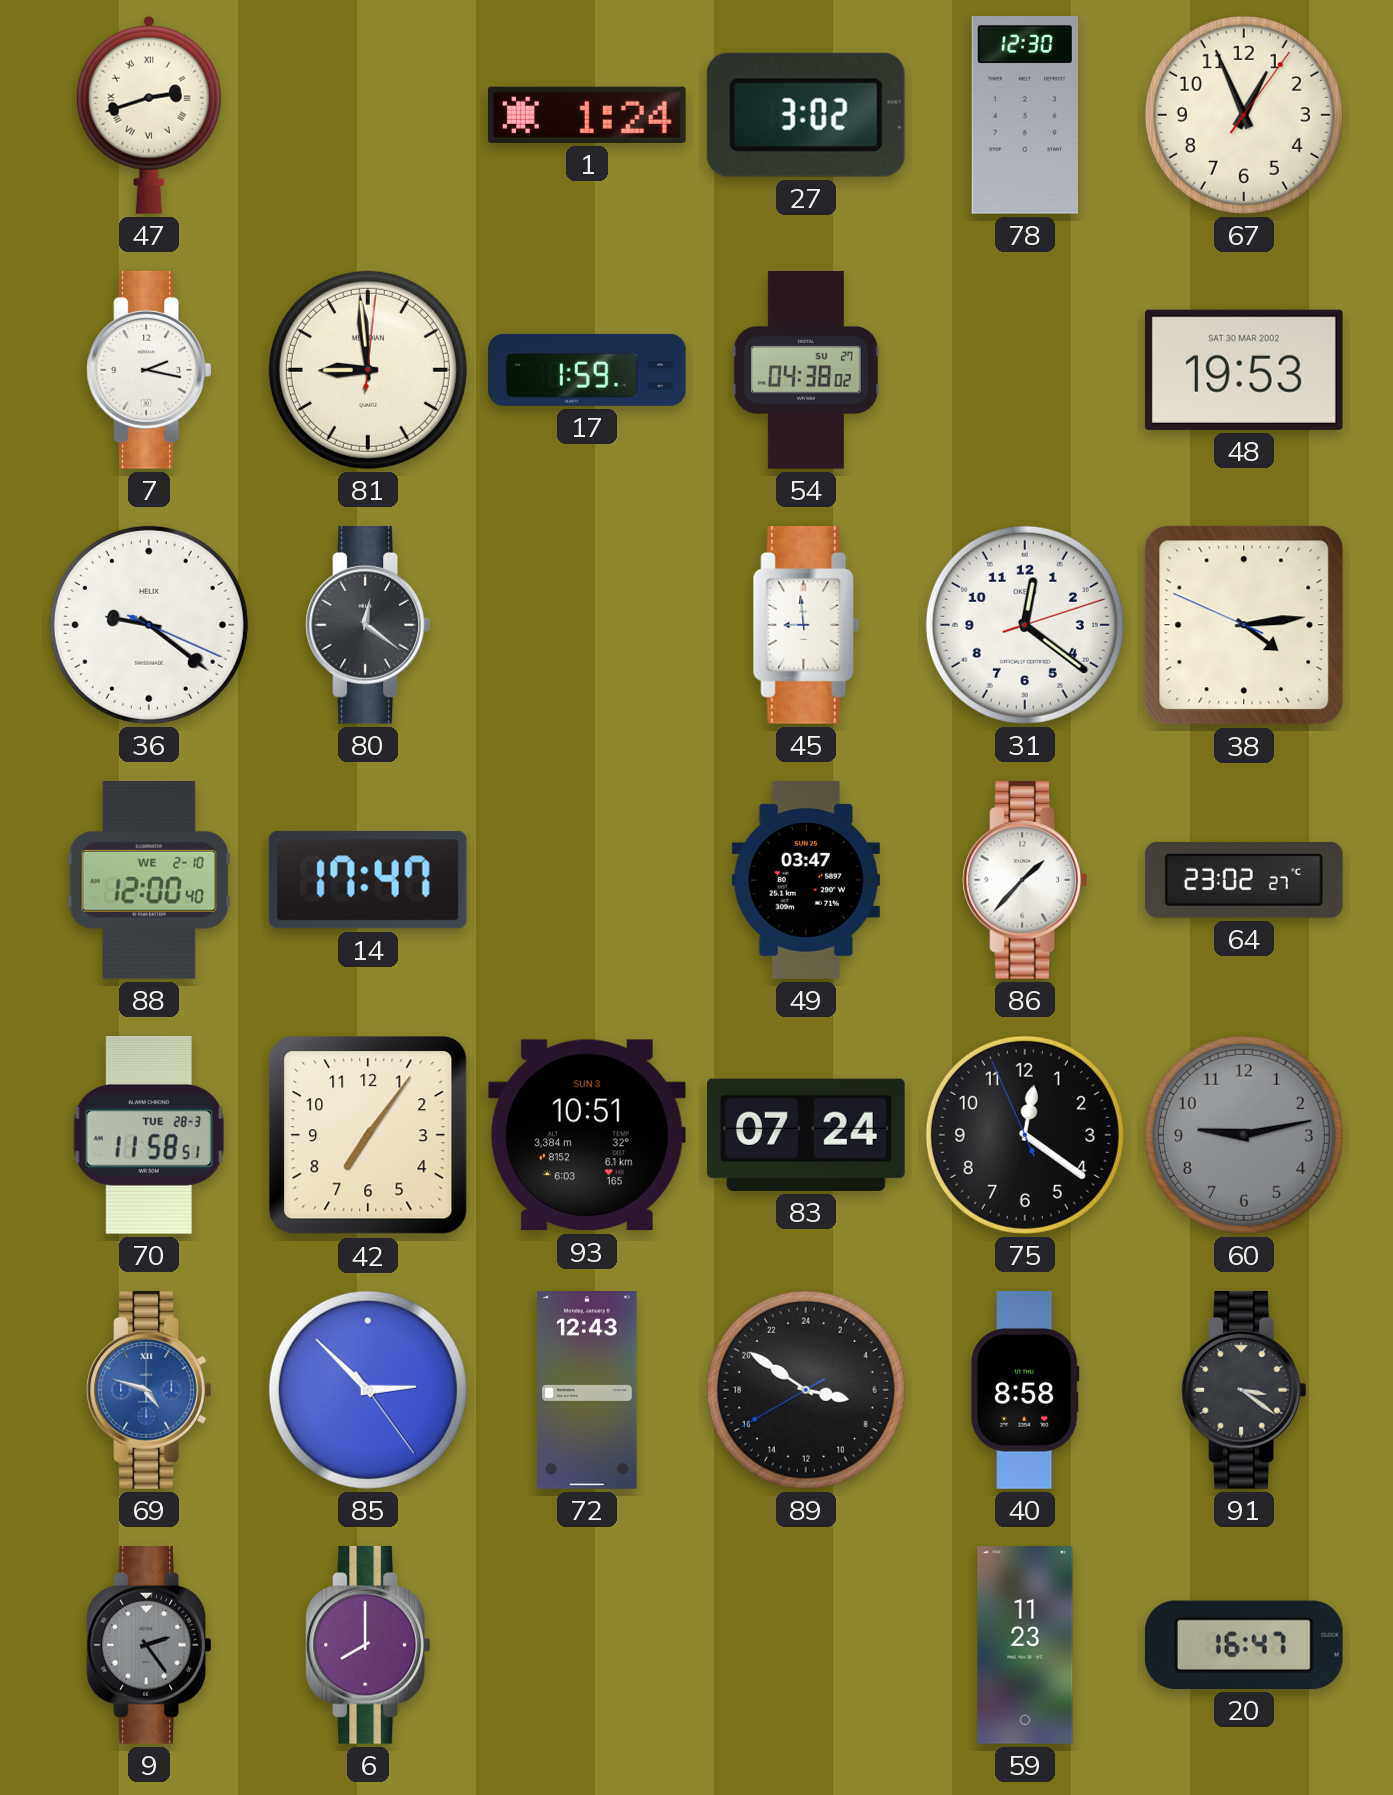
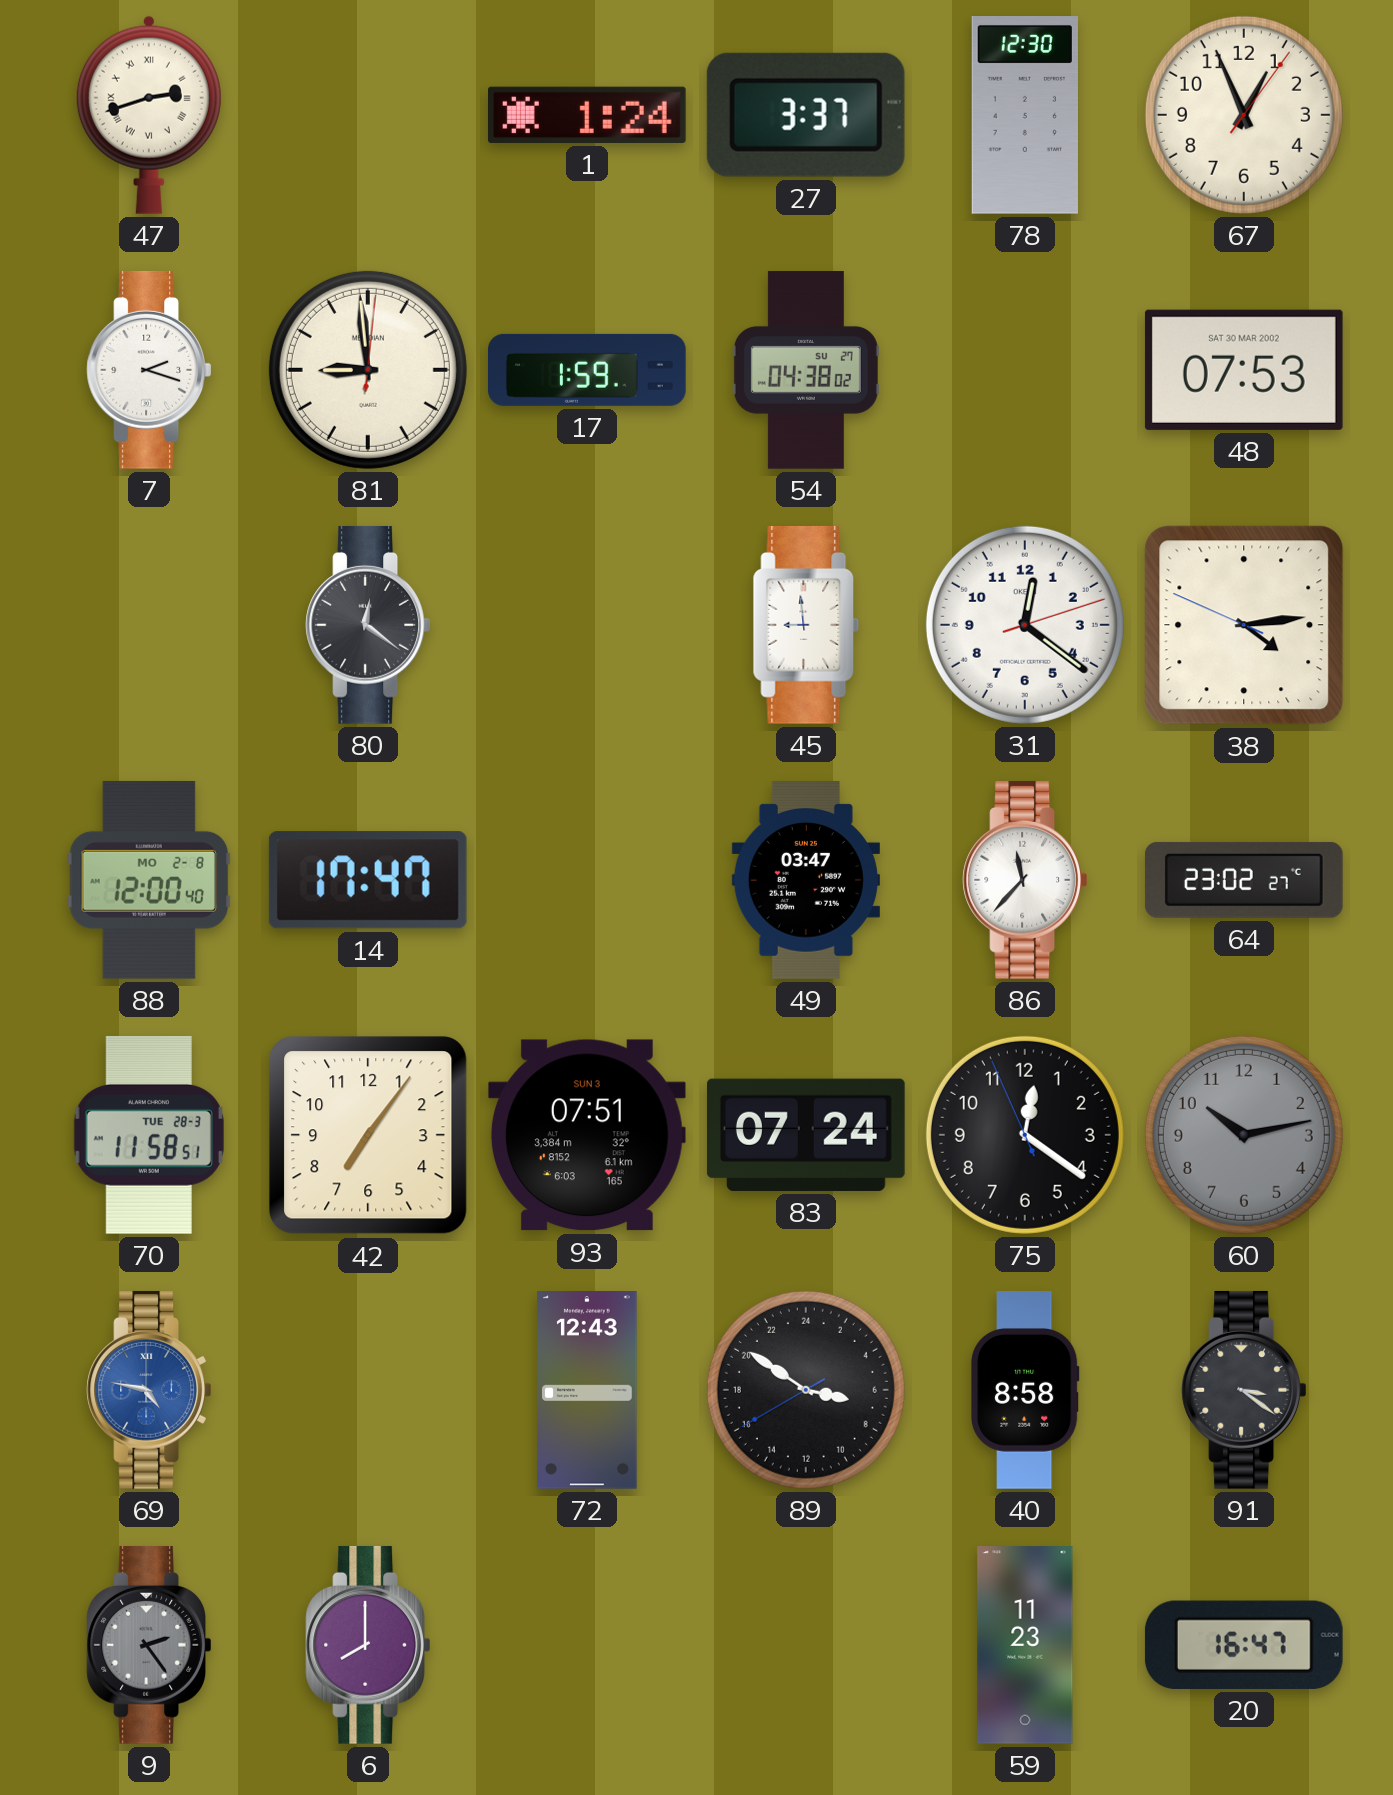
27: 3:02 -> 3:37
7: 2:17 -> 2:18
48: 19:53 -> 07:53
36: 9:21 -> none
88 date: WE 2-10 -> MO 2-8
86: 1:37 -> 11:37
93: 10:51 -> 07:51
60: 9:13 -> 10:13
69: 4:48 -> 4:47
85: 2:52 -> none
